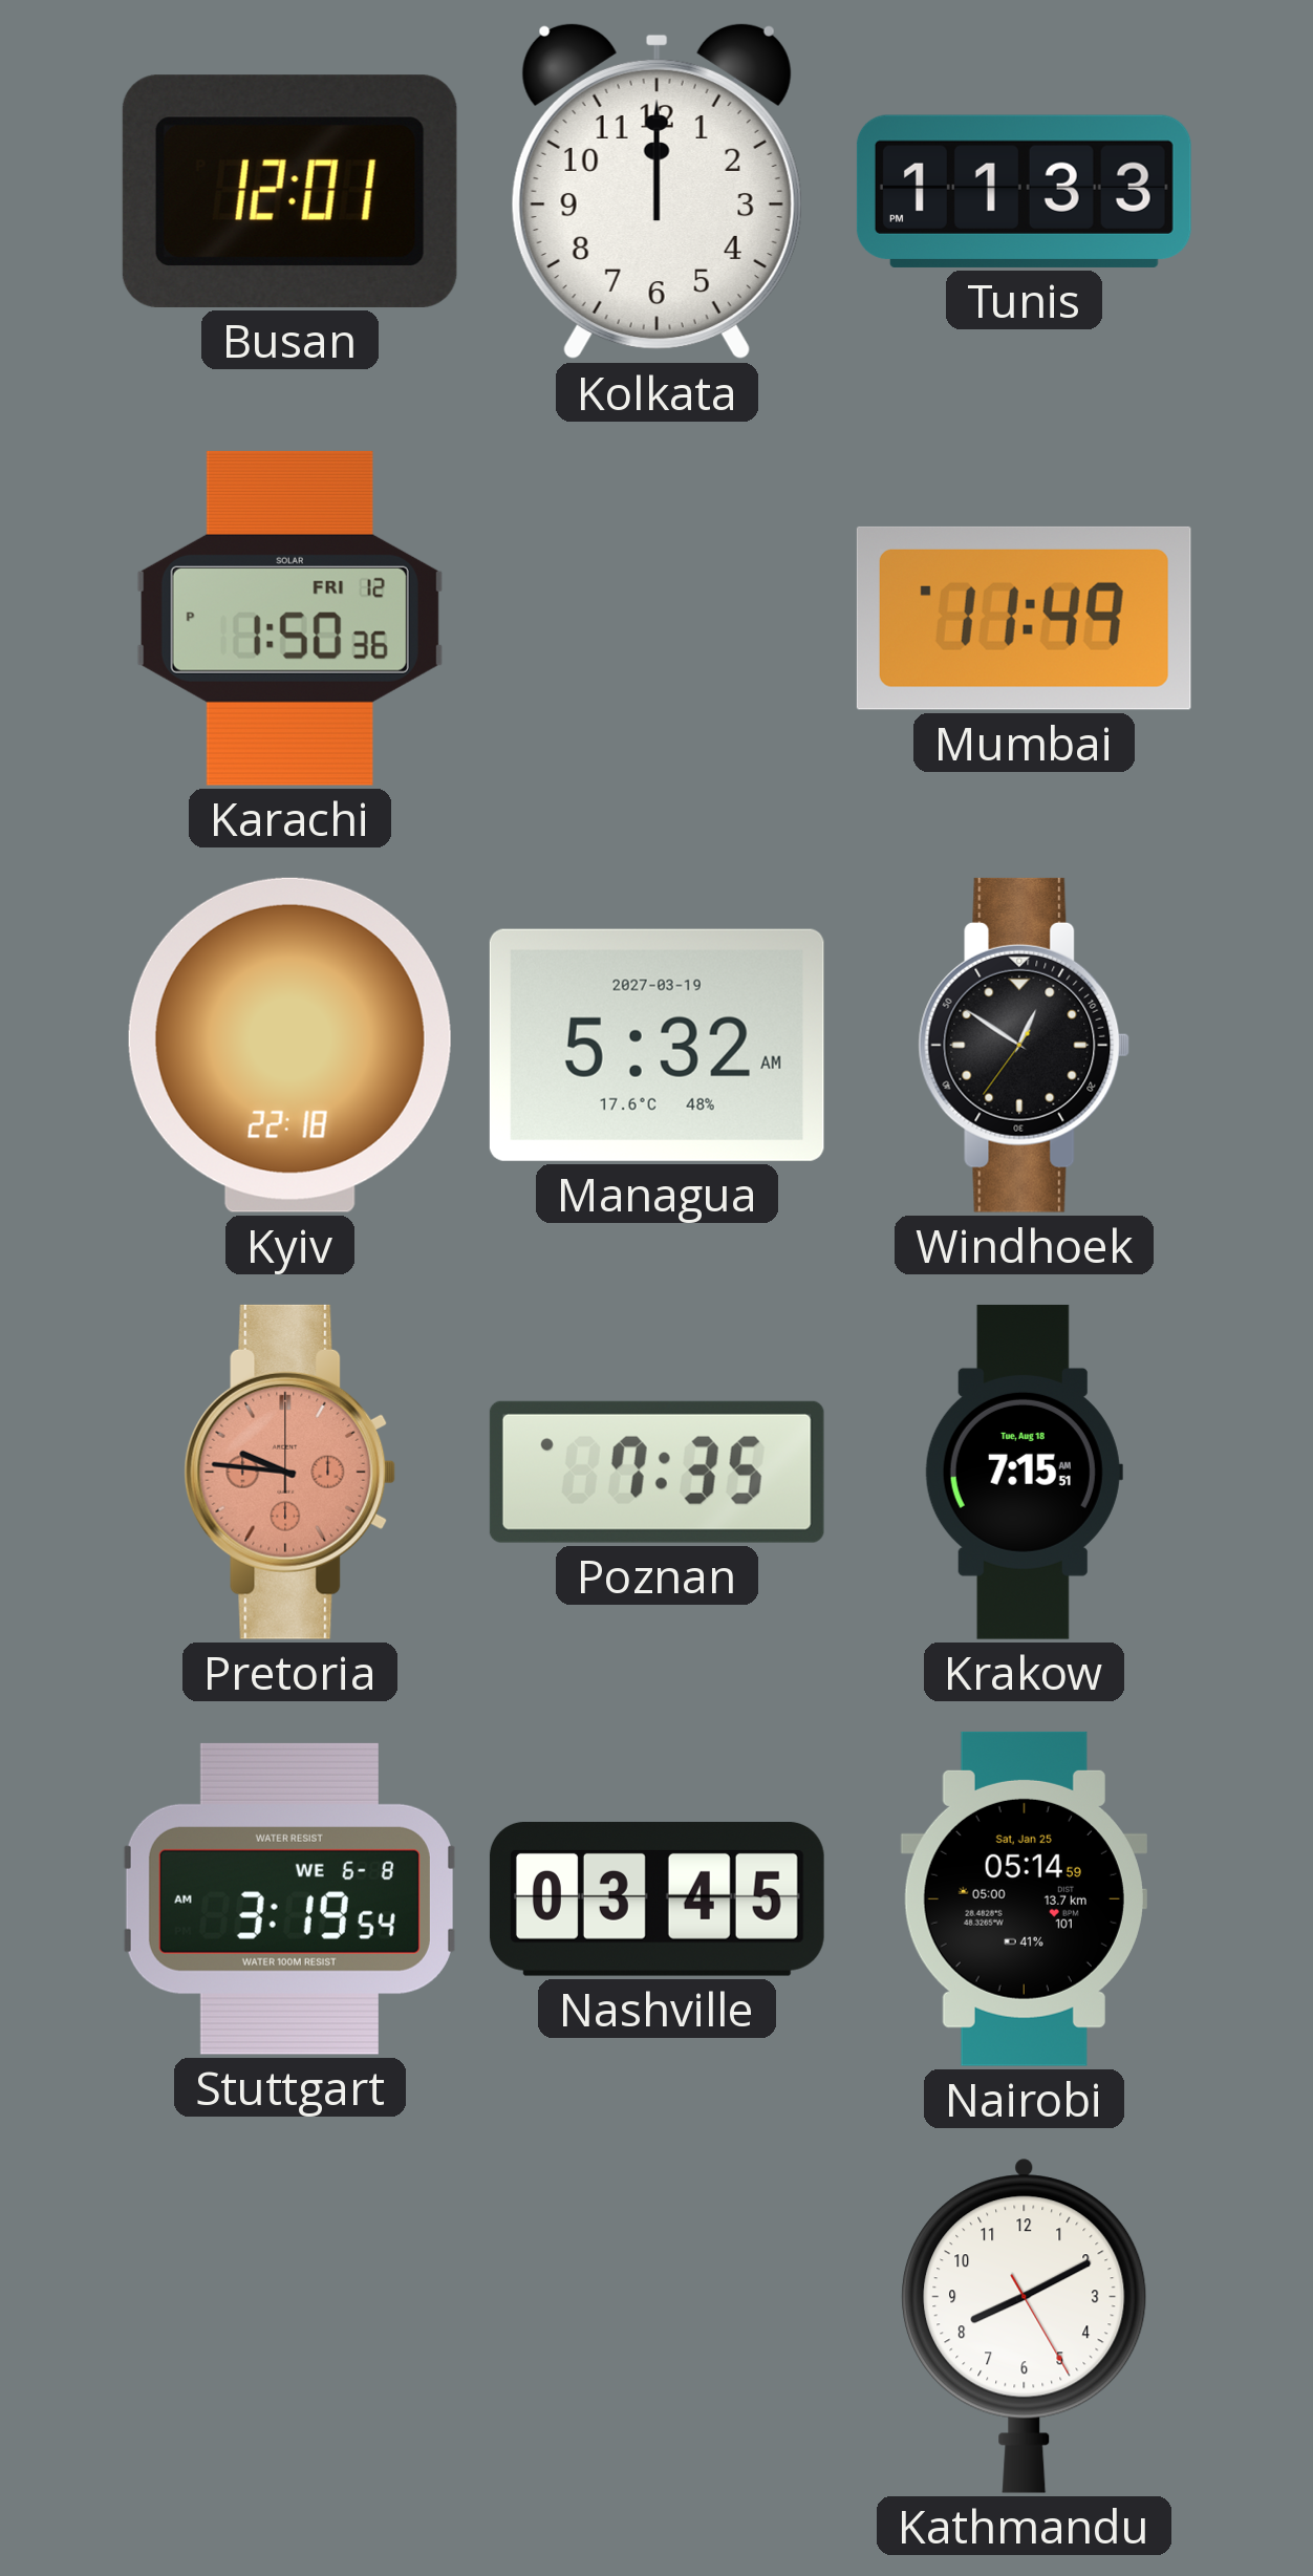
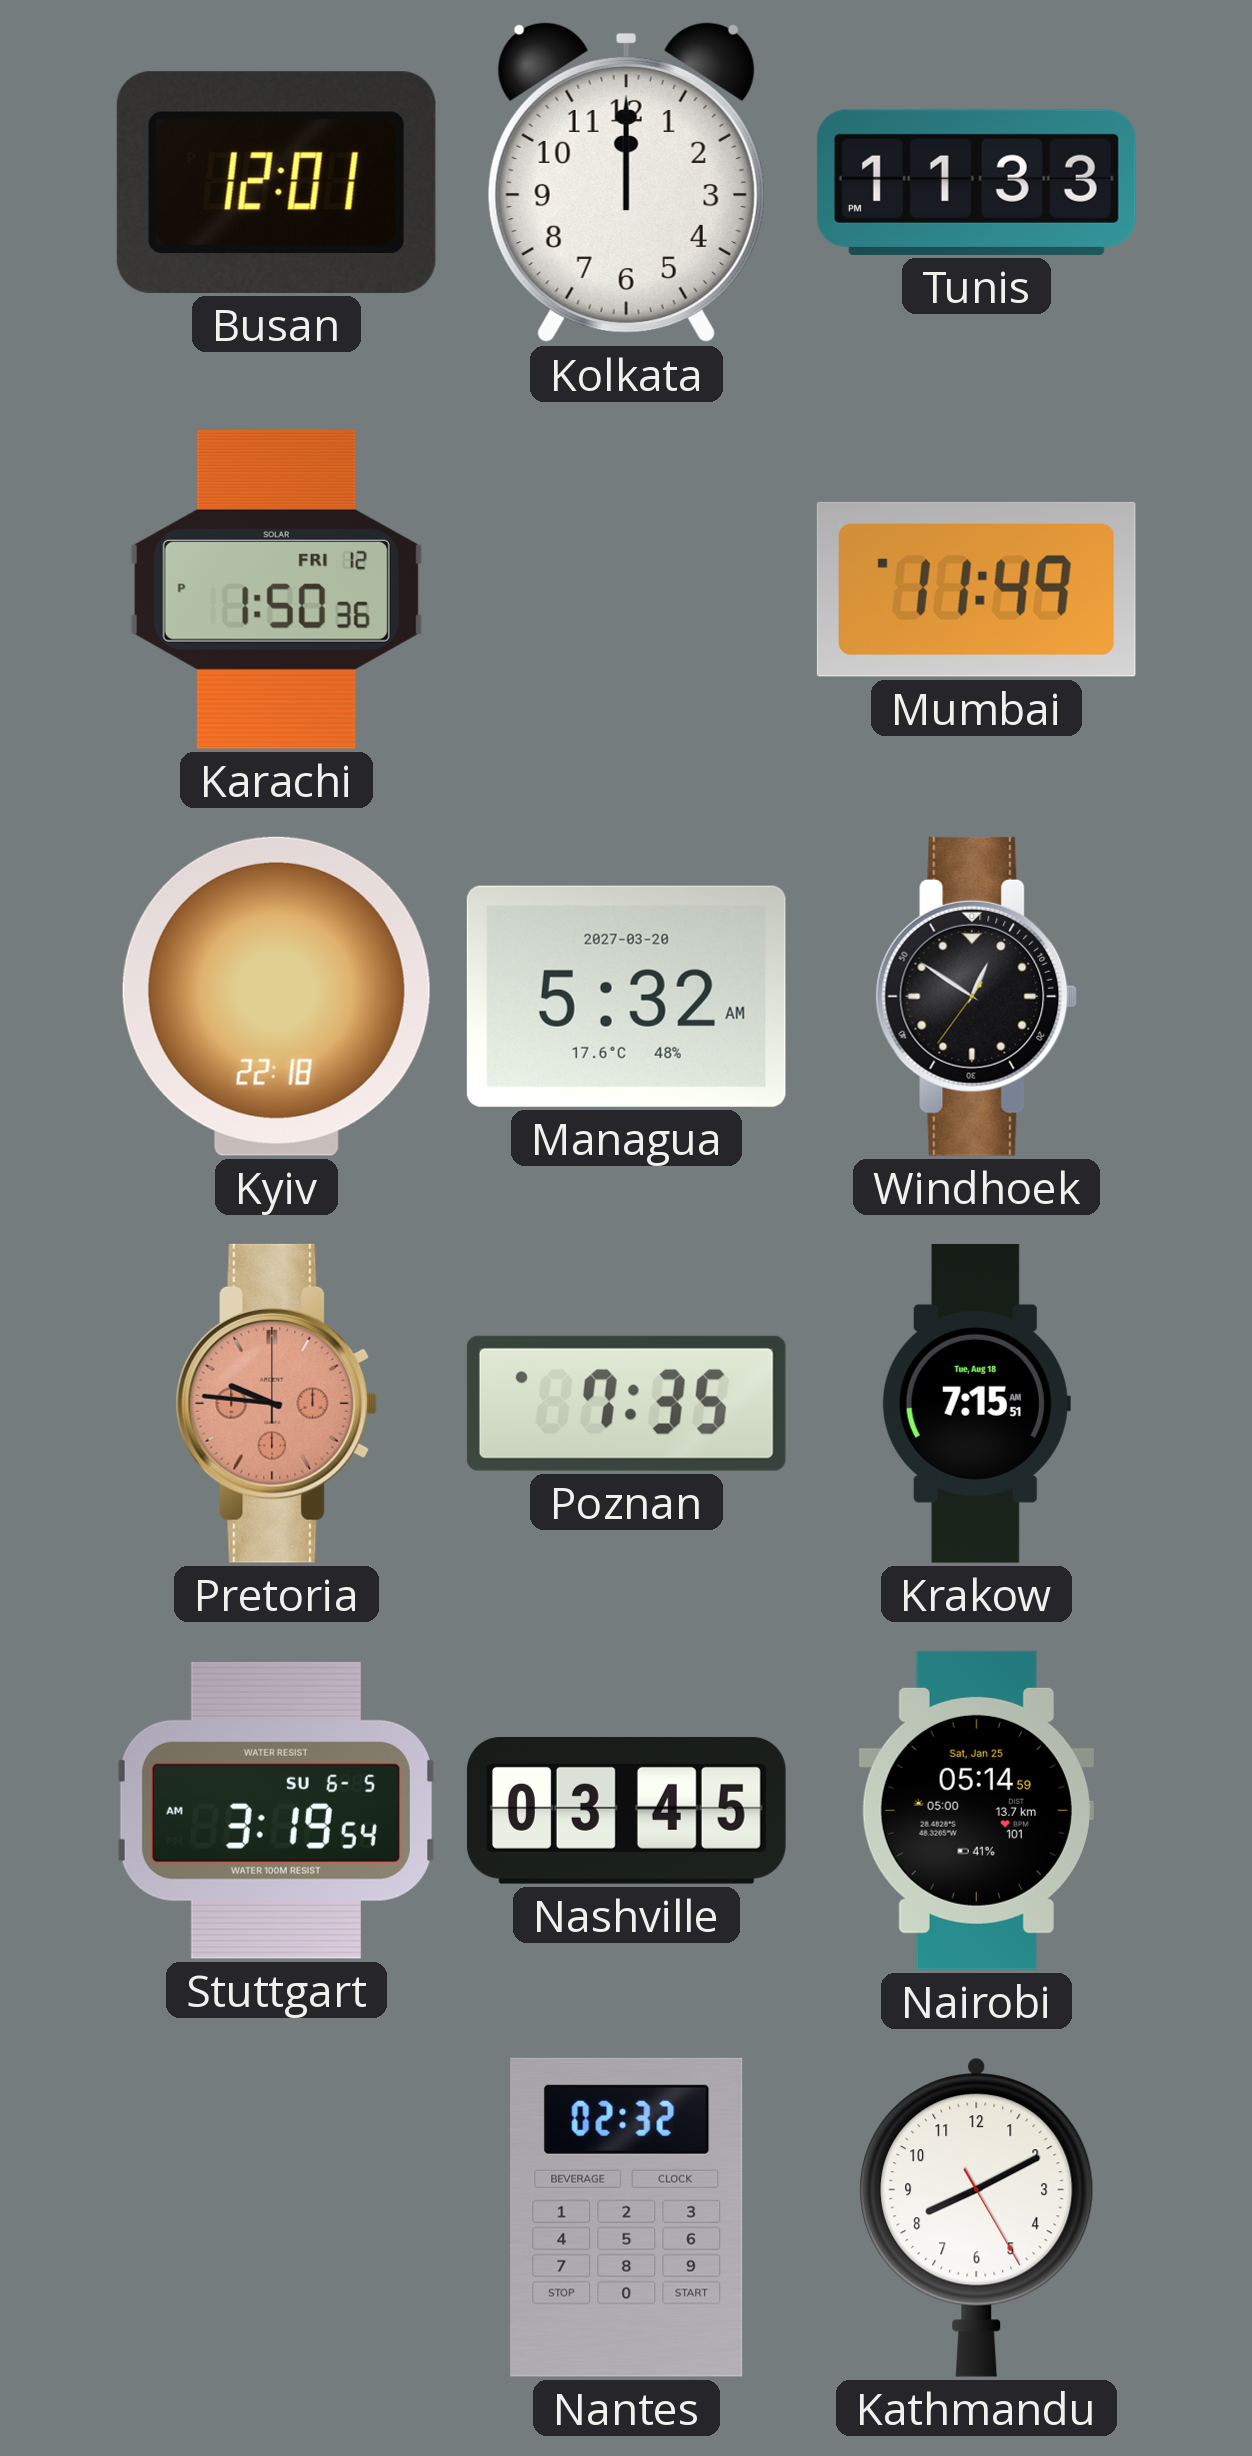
Managua date: 2027-03-19 -> 2027-03-20
Stuttgart date: WE 6-8 -> SU 6-5
Nantes: none -> 02:32
